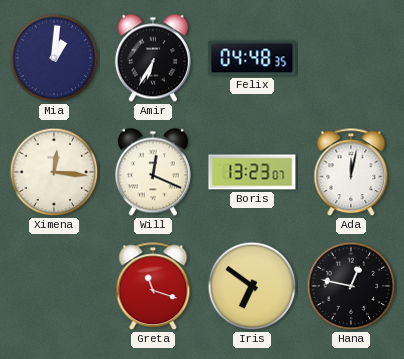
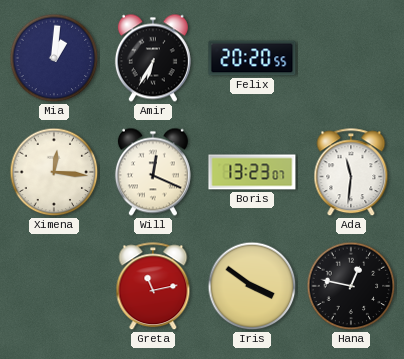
Felix: 04:48 -> 20:20
Ada: 12:02 -> 11:31
Greta: 11:18 -> 11:13
Iris: 6:51 -> 3:51
